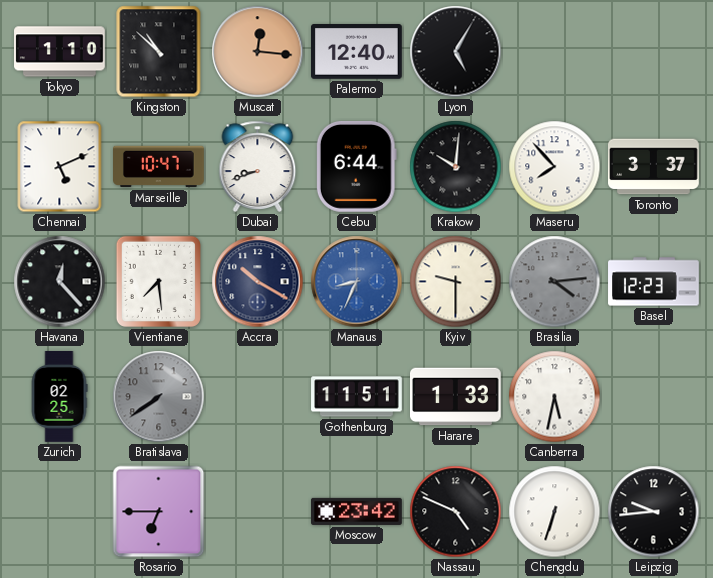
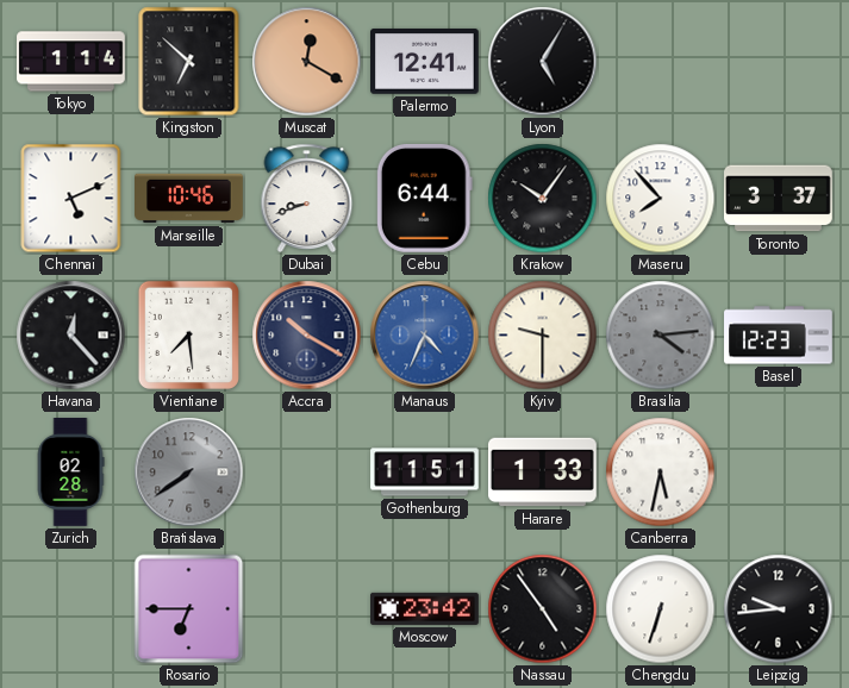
Tokyo: 1:10 -> 1:14
Kingston: 10:52 -> 6:52
Muscat: 12:16 -> 12:20
Palermo: 12:40 -> 12:41
Marseille: 10:47 -> 10:46
Krakow: 10:01 -> 10:06
Manaus: 8:34 -> 4:34
Zurich: 02:25 -> 02:28
Nassau: 4:49 -> 4:54
